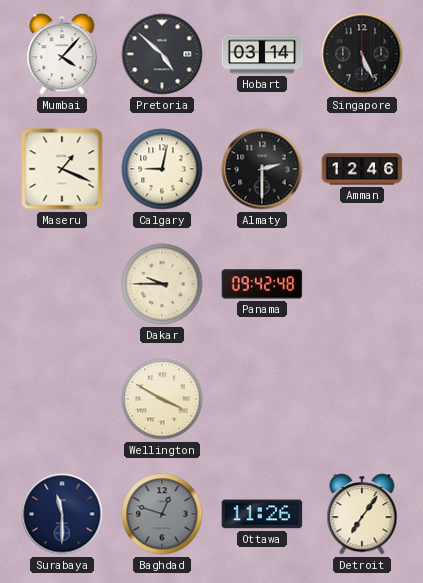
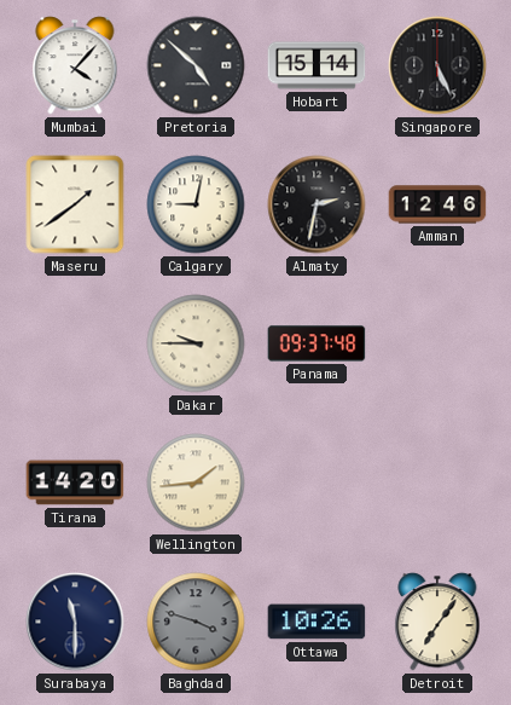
Hobart: 03:14 -> 15:14
Maseru: 1:19 -> 1:39
Almaty: 2:30 -> 2:32
Panama: 09:42 -> 09:37
Tirana: none -> 14:20
Wellington: 3:50 -> 1:44
Baghdad: 12:48 -> 3:48
Ottawa: 11:26 -> 10:26
